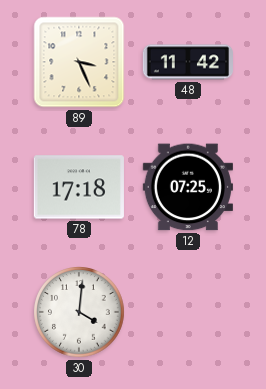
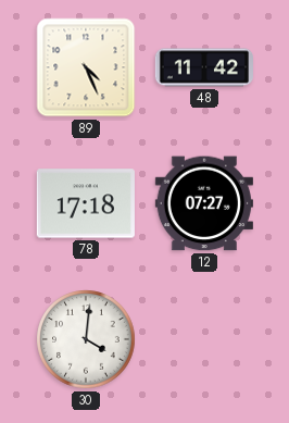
89: 3:26 -> 4:26
12: 07:25 -> 07:27
